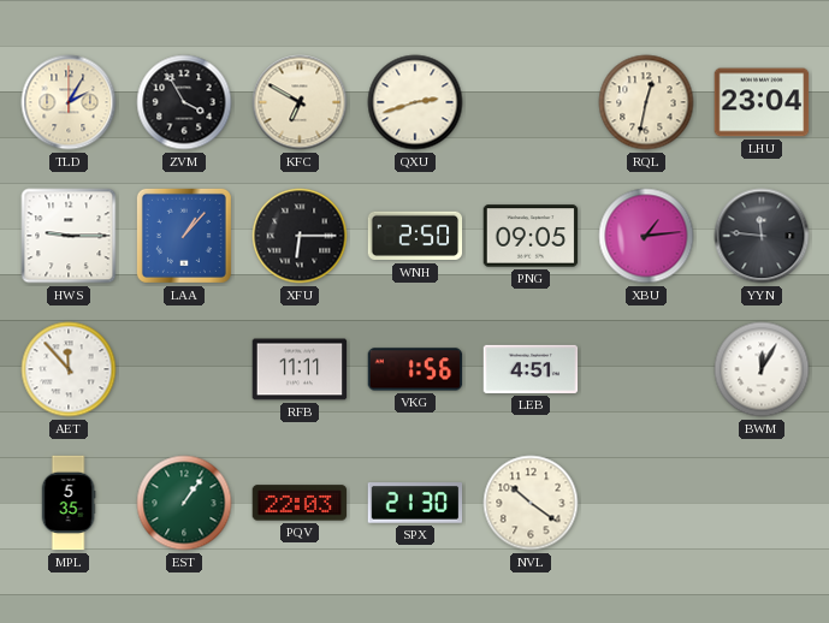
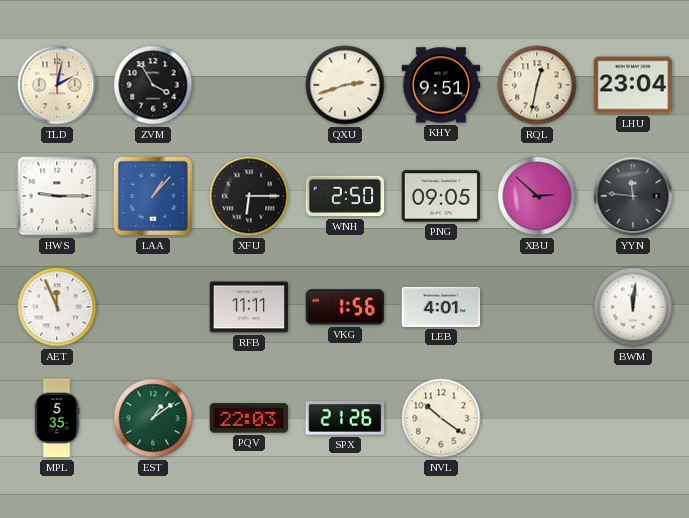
TLD: 2:05 -> 2:02
KFC: 6:50 -> none
KHY: none -> 9:51
XBU: 1:14 -> 2:52
AET: 11:53 -> 11:56
LEB: 4:51 -> 4:01
BWM: 12:05 -> 12:01
EST: 1:06 -> 1:09
SPX: 21:30 -> 21:26
